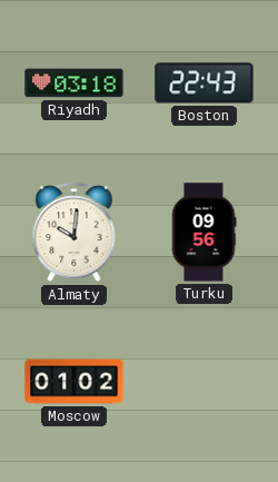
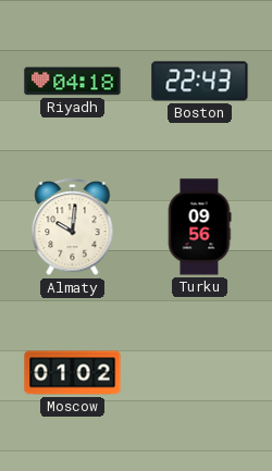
Riyadh: 03:18 -> 04:18
